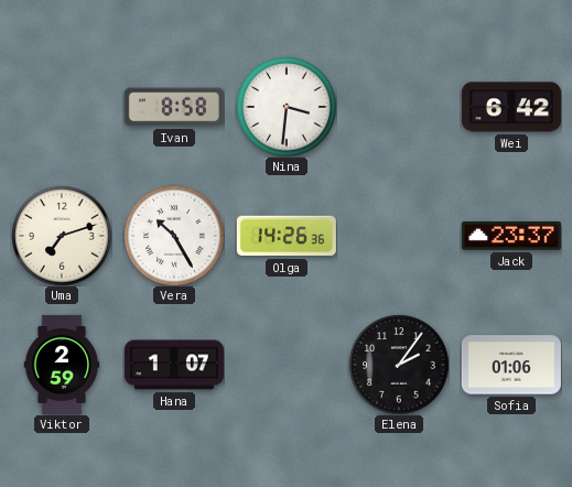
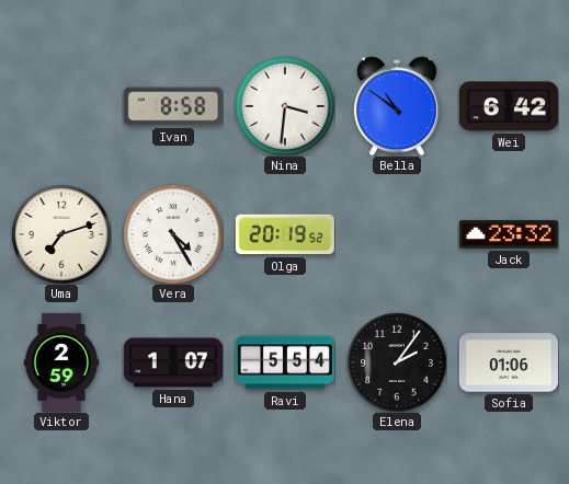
Bella: none -> 10:51
Vera: 10:25 -> 4:25
Olga: 14:26 -> 20:19
Jack: 23:37 -> 23:32
Ravi: none -> 5:54
